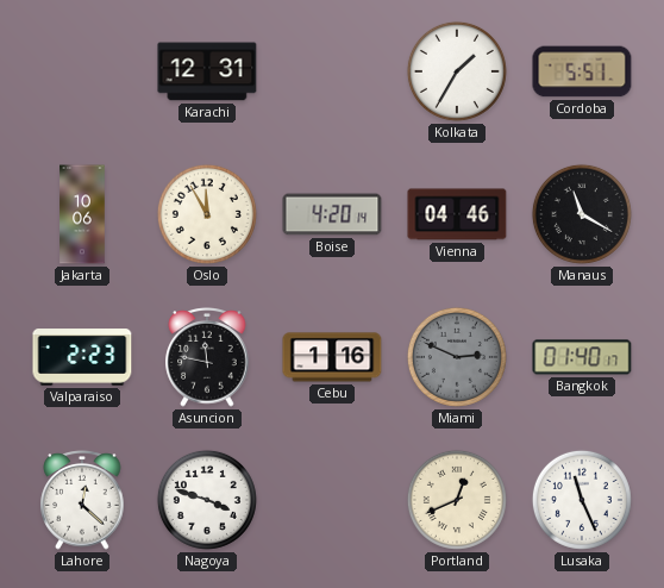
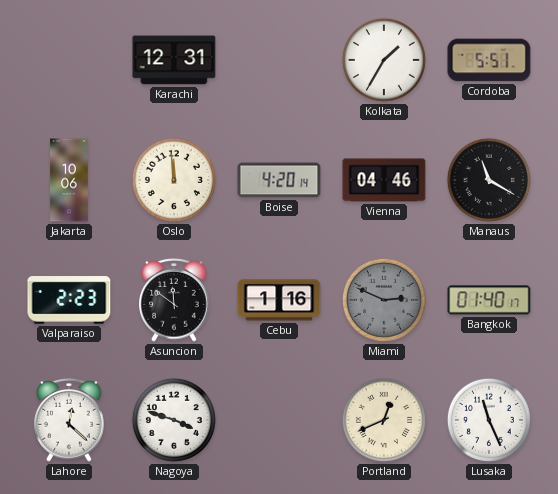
Oslo: 11:55 -> 11:59
Asuncion: 11:47 -> 11:51
